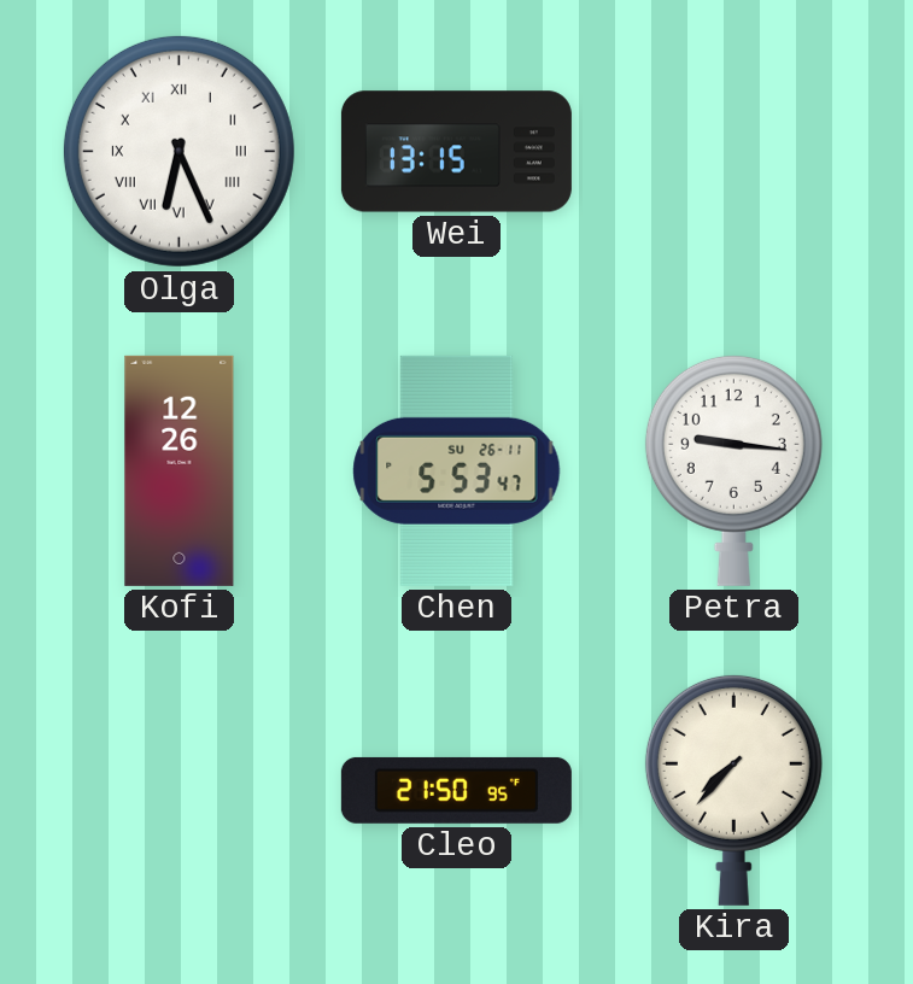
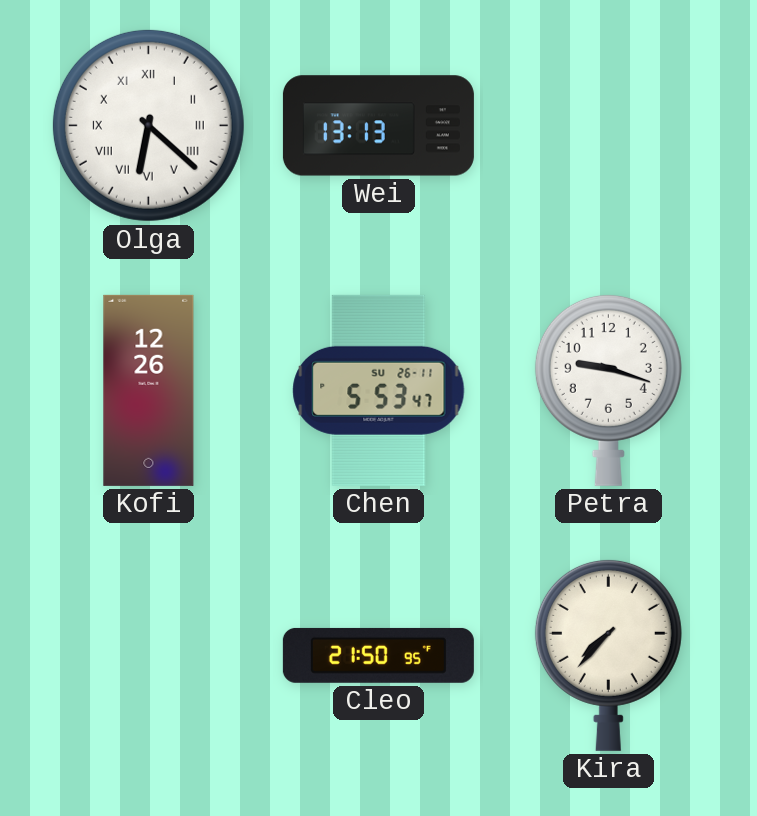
Olga: 6:26 -> 6:22
Wei: 13:15 -> 13:13
Petra: 9:16 -> 9:18
